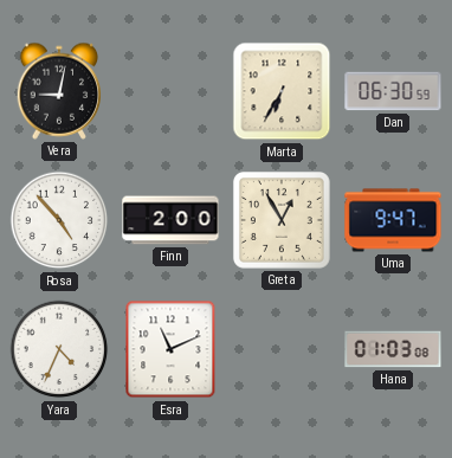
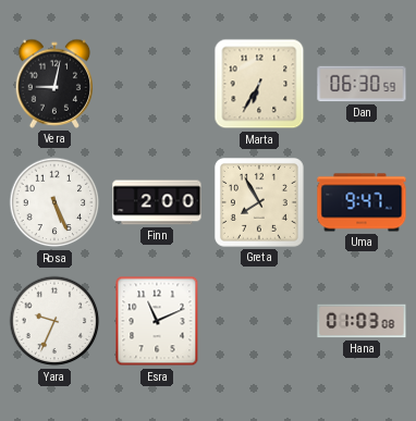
Rosa: 4:53 -> 5:26
Greta: 12:55 -> 7:55
Yara: 4:34 -> 9:34
